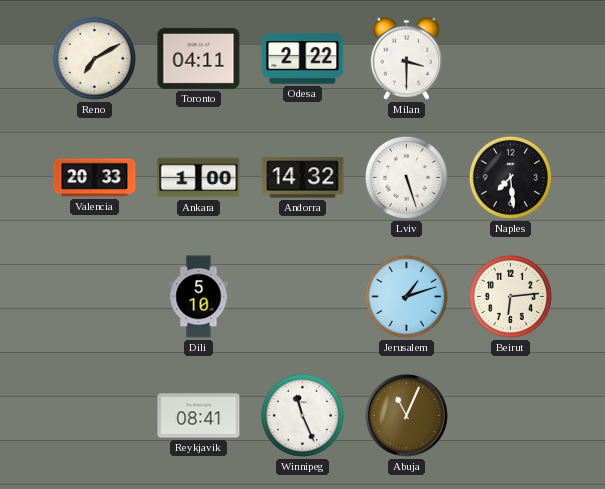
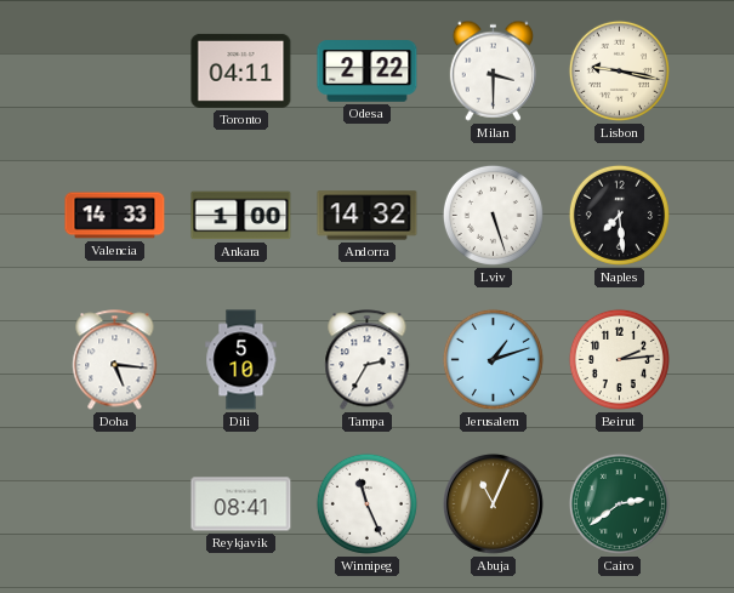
Reno: 7:10 -> none
Lisbon: none -> 9:17
Valencia: 20:33 -> 14:33
Doha: none -> 5:16
Tampa: none -> 2:35
Beirut: 6:14 -> 2:14
Cairo: none -> 2:39
